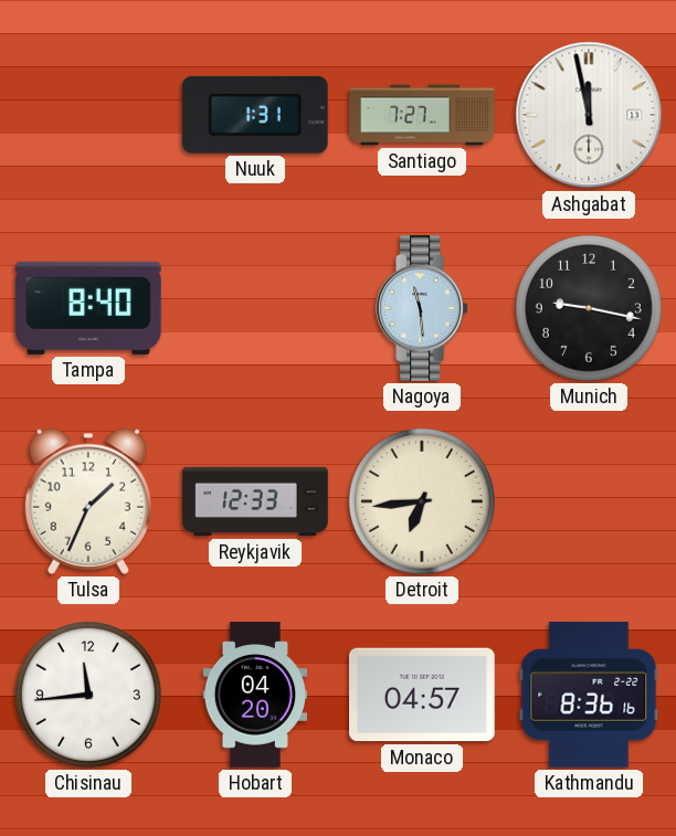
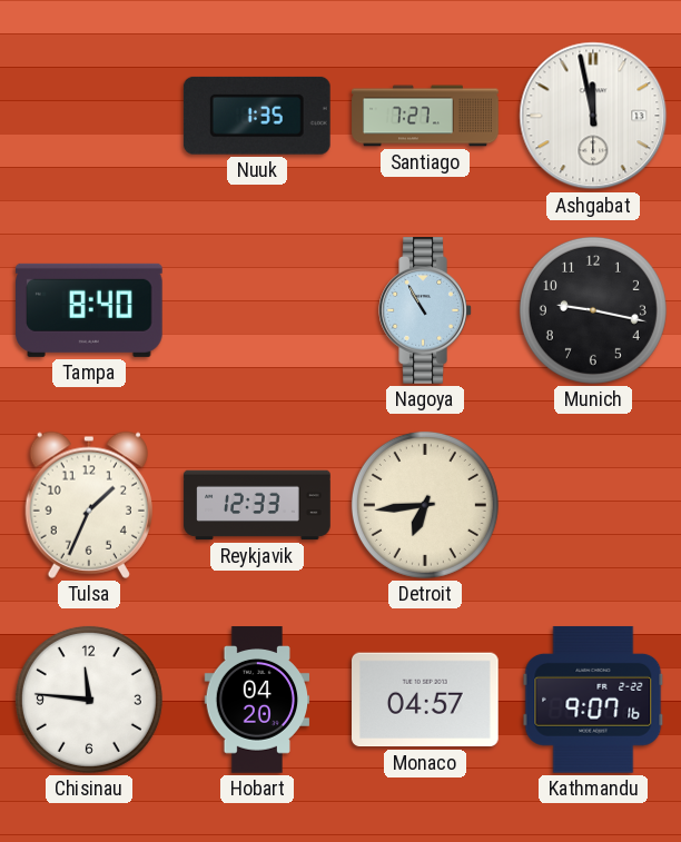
Nuuk: 1:31 -> 1:35
Nagoya: 11:29 -> 10:55
Chisinau: 11:44 -> 11:46
Kathmandu: 8:36 -> 9:07
